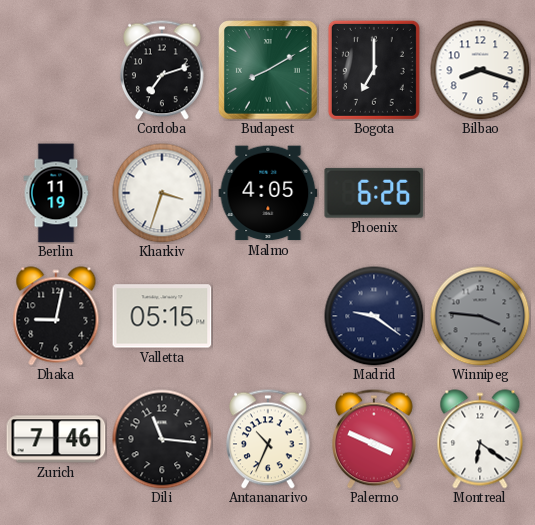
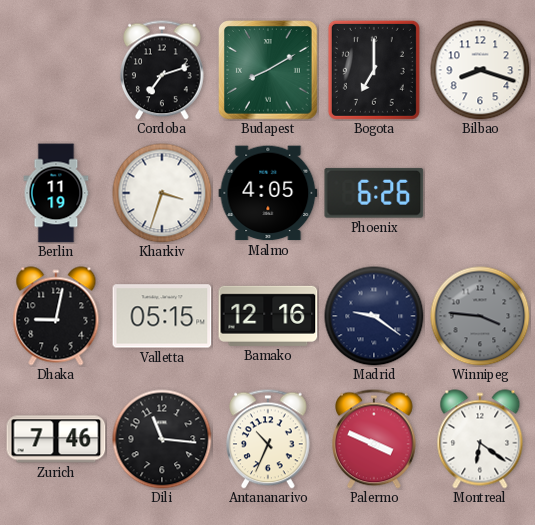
Bamako: none -> 12:16
